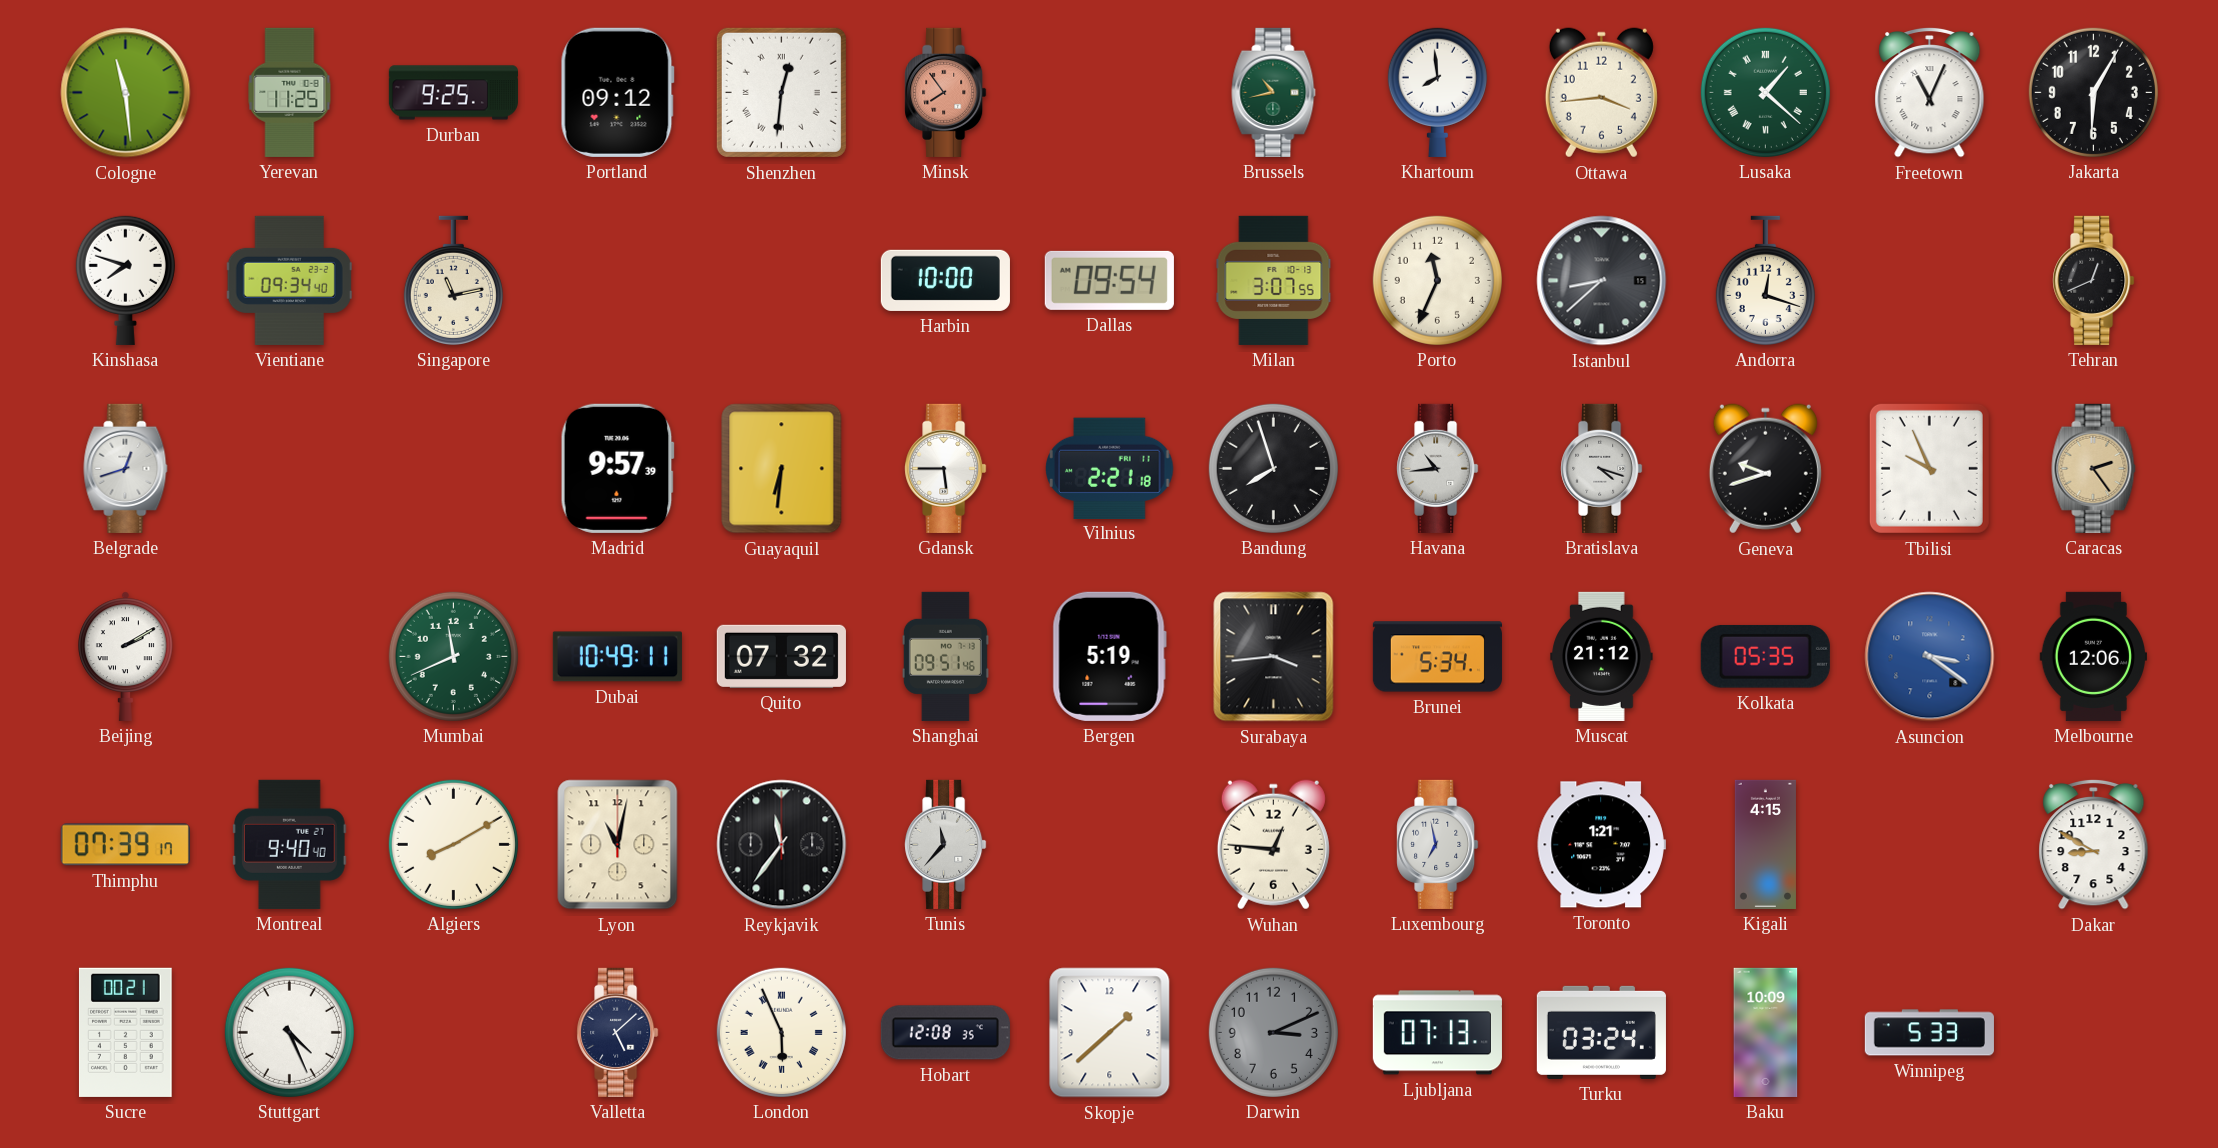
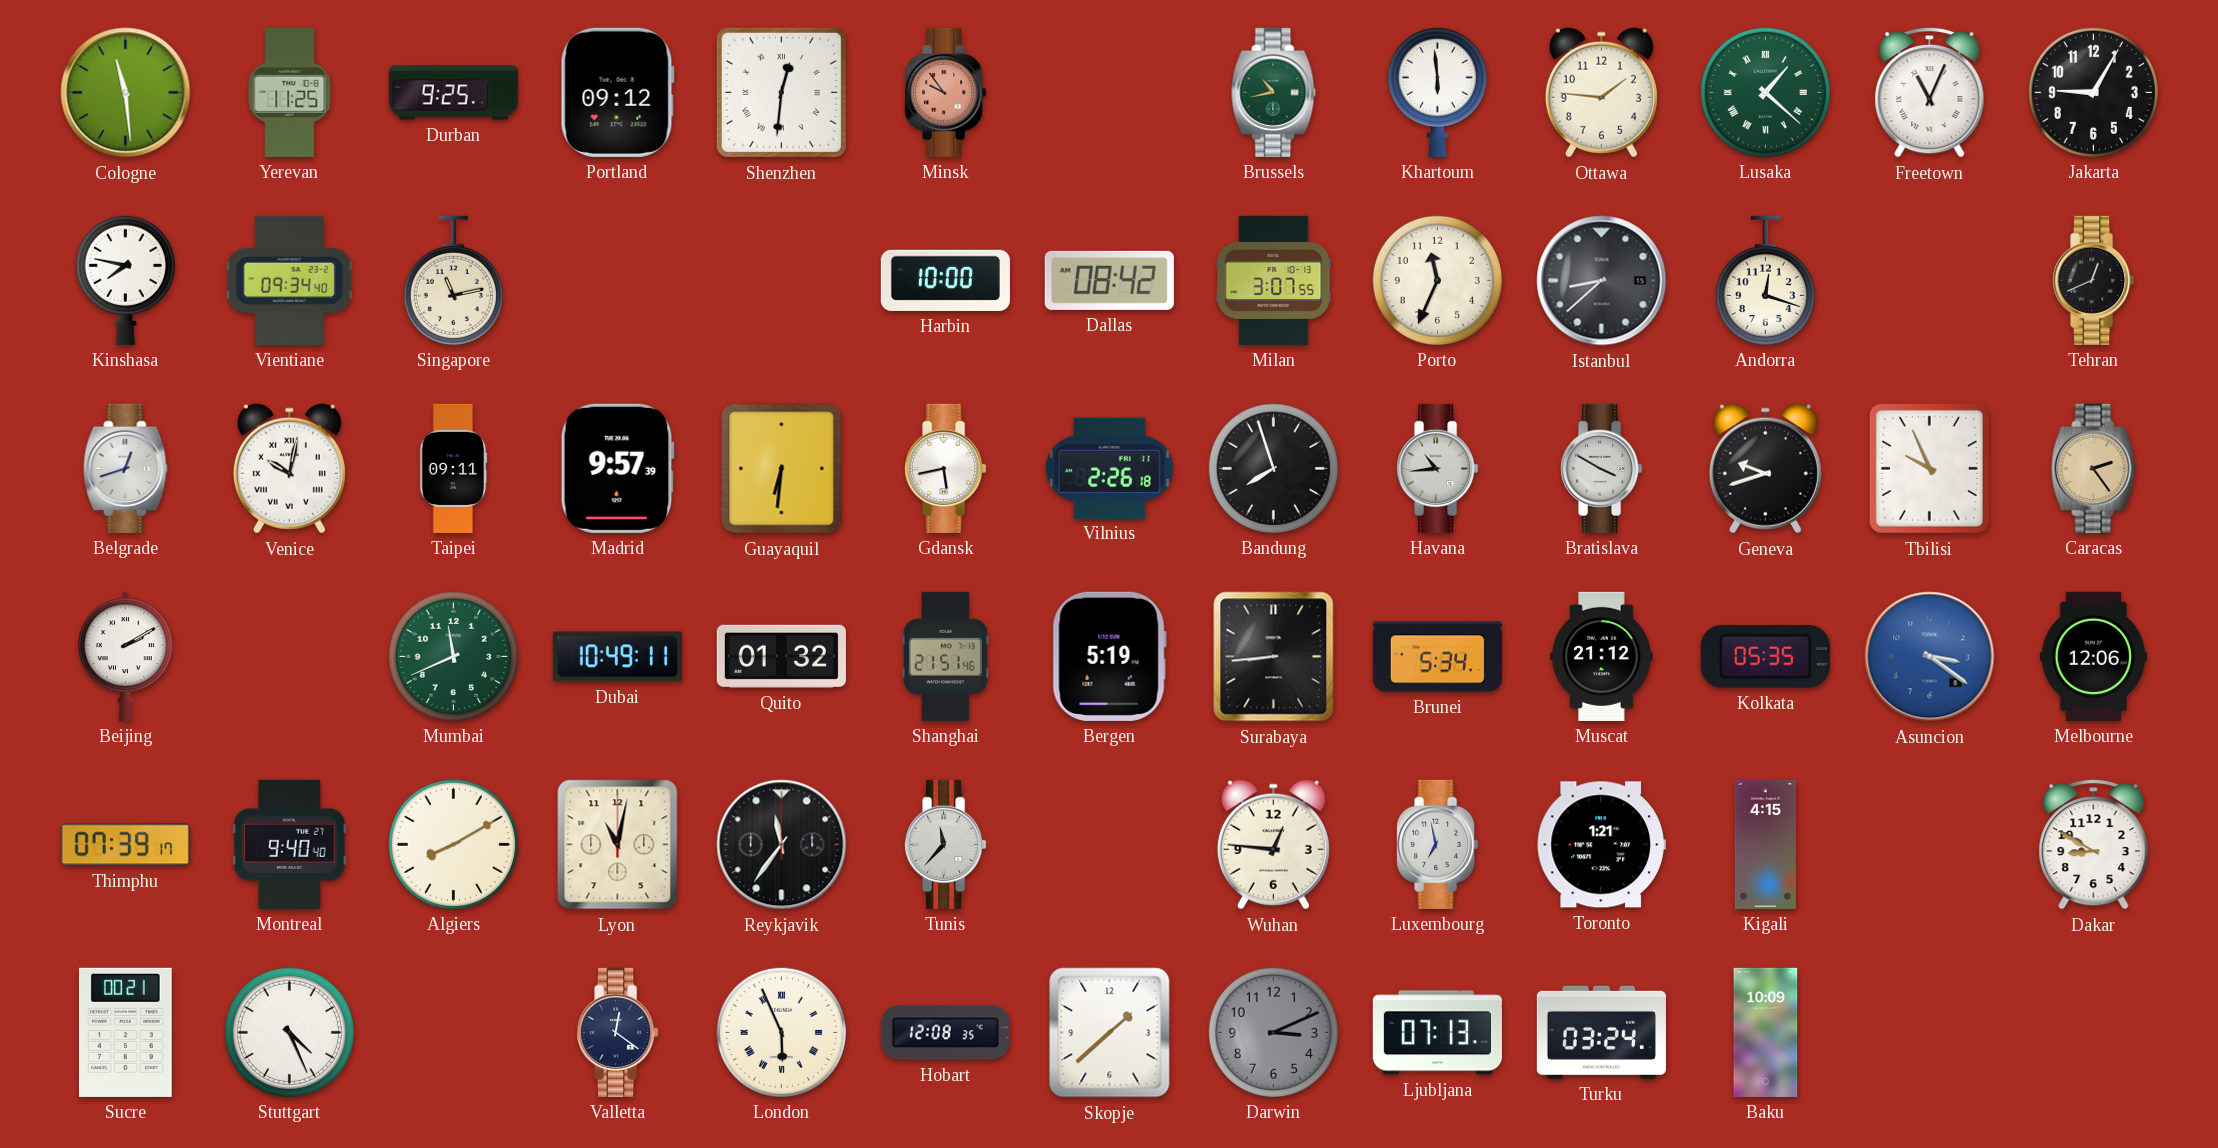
Minsk: 7:54 -> 9:54
Khartoum: 7:59 -> 5:59
Ottawa: 3:44 -> 1:46
Jakarta: 6:05 -> 9:05
Kinshasa: 7:48 -> 7:47
Dallas: 09:54 -> 08:42
Venice: none -> 10:02
Taipei: none -> 09:11
Gdansk: 5:45 -> 5:43
Vilnius: 2:21 -> 2:26
Bratislava: 4:18 -> 3:50
Quito: 07:32 -> 01:32
Shanghai: 09:51 -> 21:51
Surabaya: 3:44 -> 8:44
Valletta: 5:08 -> 12:21
Winnipeg: 5:33 -> none
